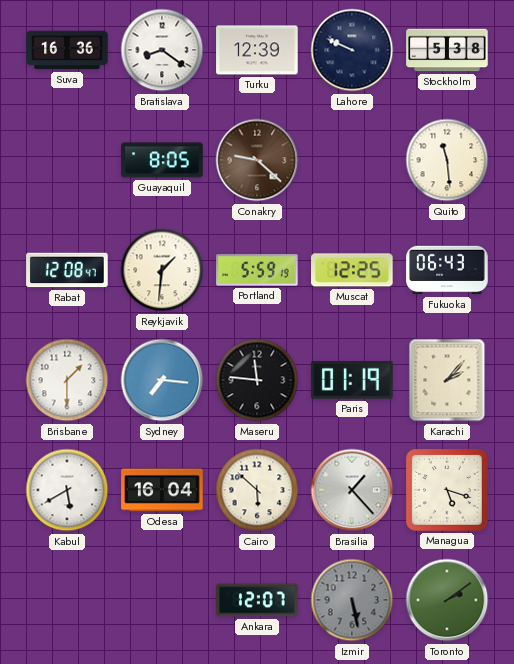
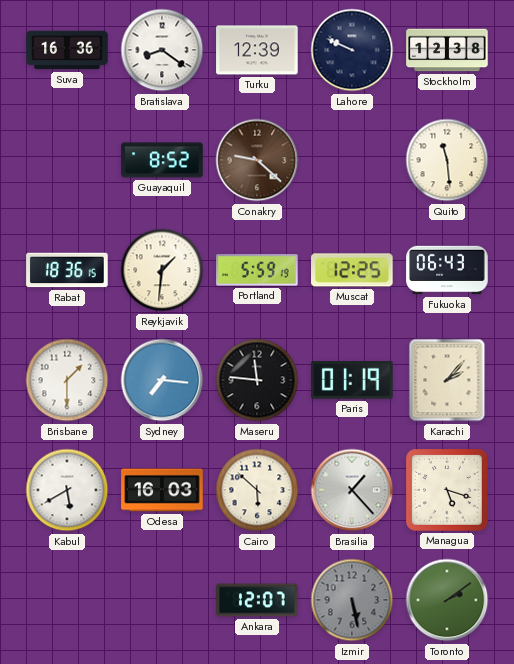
Stockholm: 5:38 -> 12:38
Guayaquil: 8:05 -> 8:52
Rabat: 12:08 -> 18:36
Odesa: 16:04 -> 16:03
